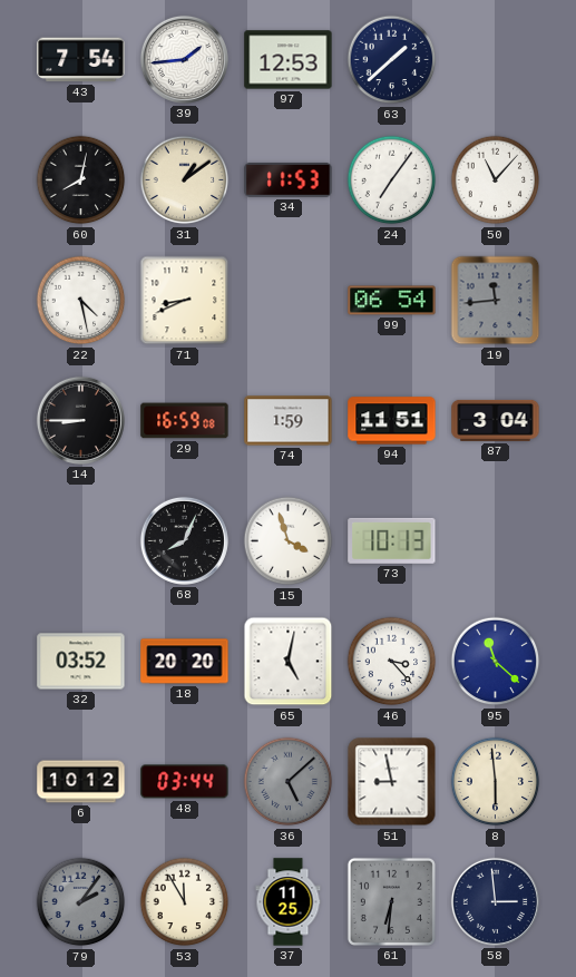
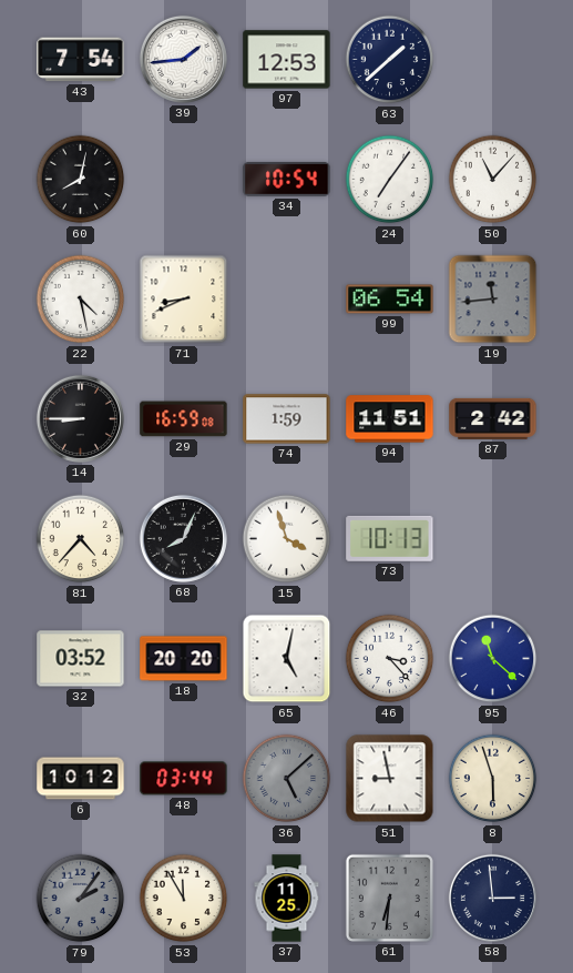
31: 1:09 -> none
34: 11:53 -> 10:54
87: 3:04 -> 2:42
81: none -> 4:37
8: 5:59 -> 5:57
